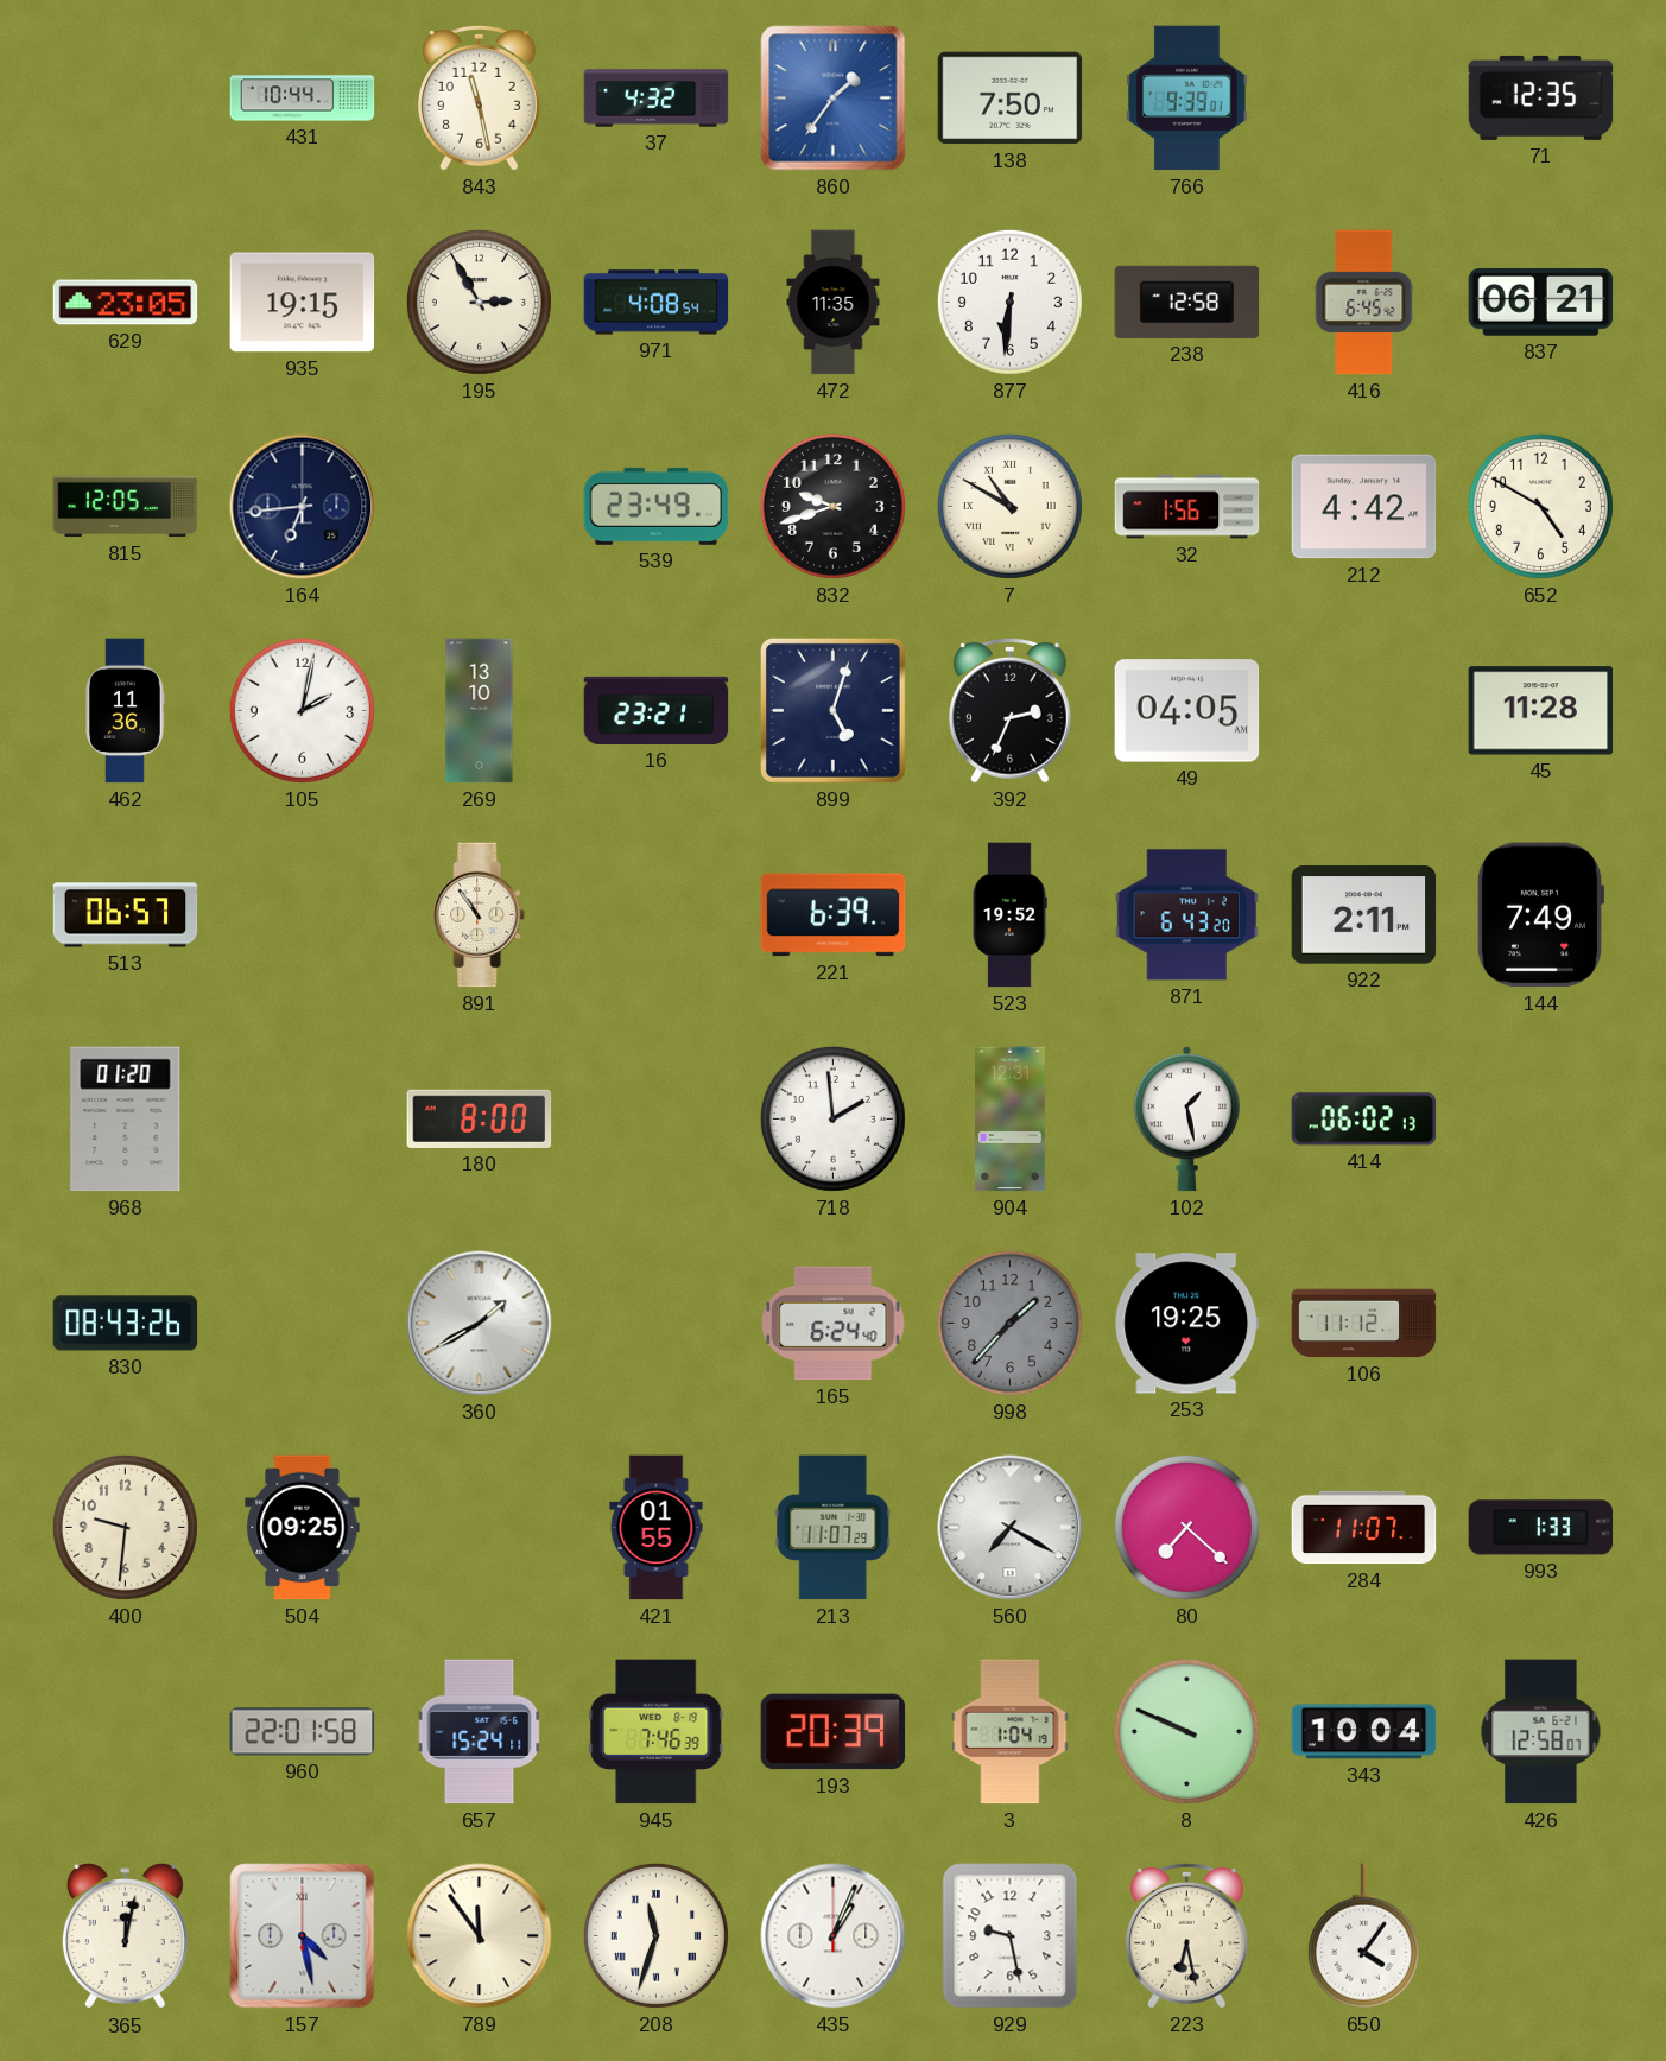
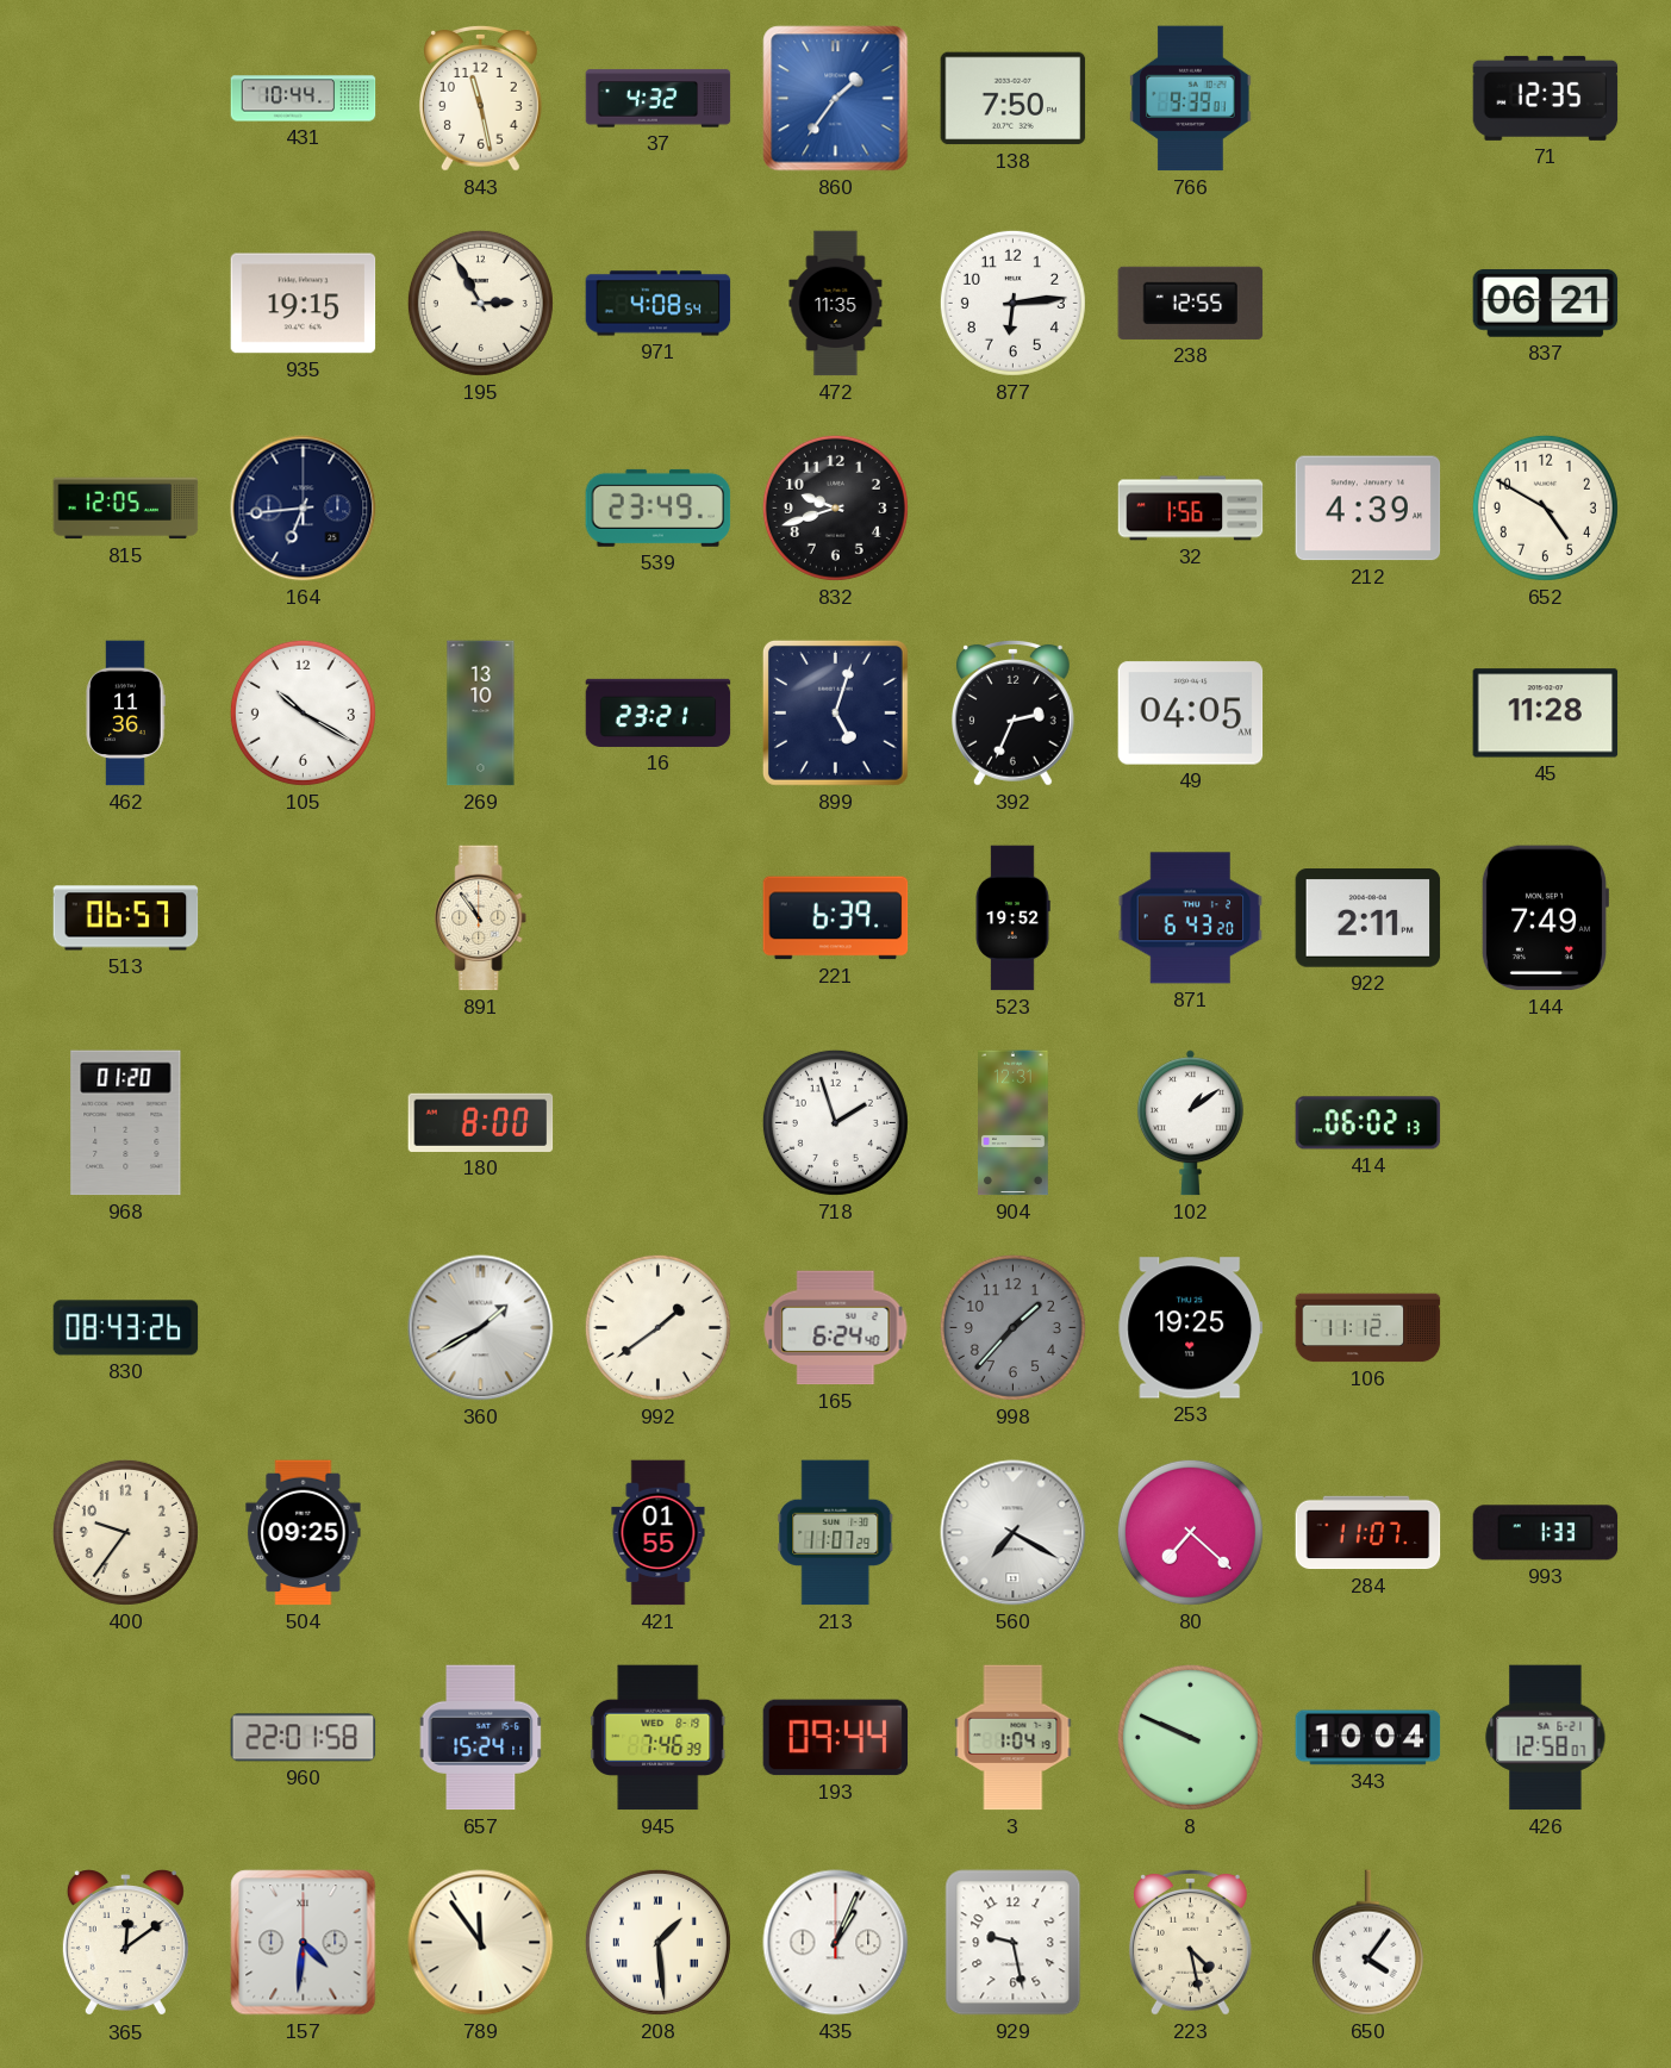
629: 23:05 -> none
877: 6:31 -> 6:14
238: 12:58 -> 12:55
416: 6:45 -> none
7: 10:50 -> none
212: 4:42 -> 4:39
105: 2:02 -> 10:20
718: 1:59 -> 1:57
102: 1:28 -> 1:09
992: none -> 1:39
400: 9:31 -> 9:36
193: 20:39 -> 09:44
365: 12:02 -> 12:09
157: 4:28 -> 4:31
208: 11:33 -> 1:29
223: 6:28 -> 4:28
